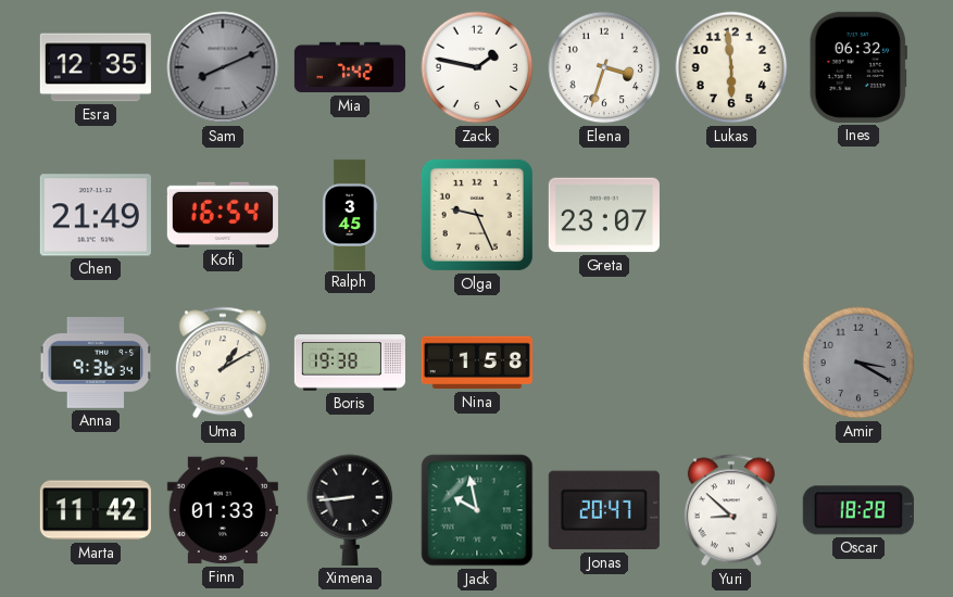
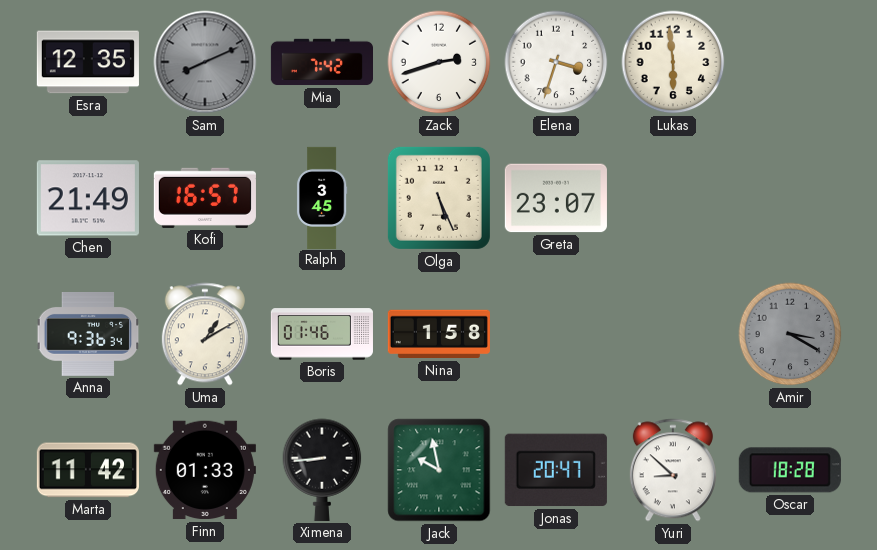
Zack: 1:47 -> 2:42
Ines: 06:32 -> none
Kofi: 16:54 -> 16:57
Olga: 9:26 -> 5:26
Boris: 19:38 -> 01:46
